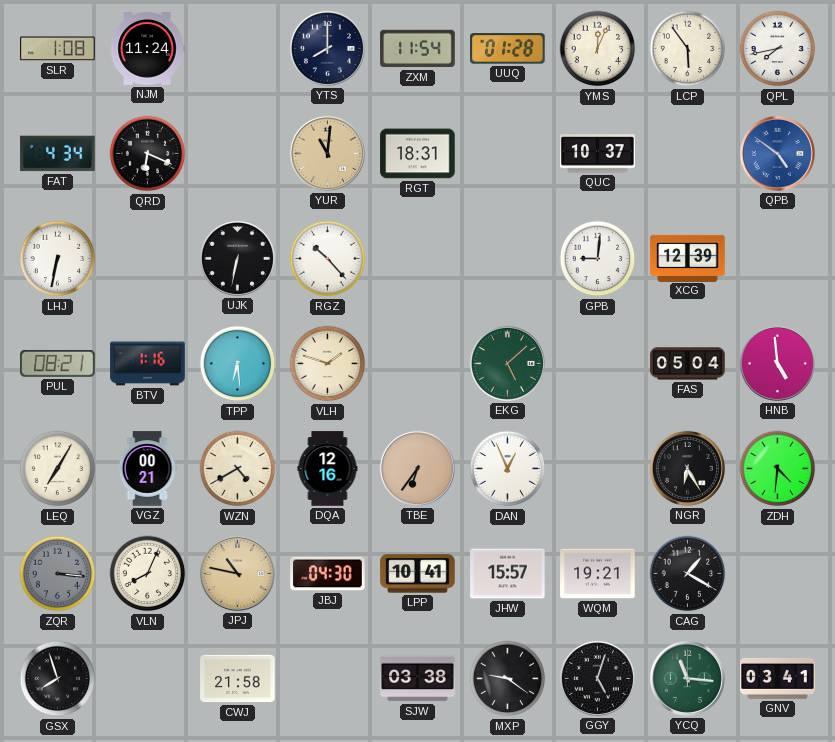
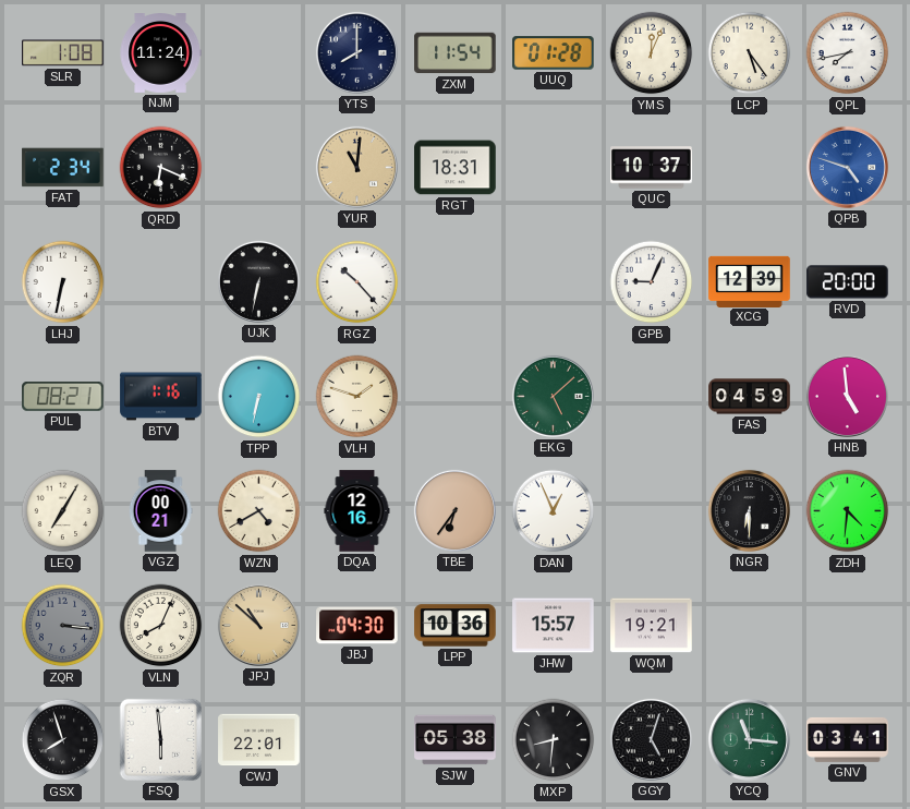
LCP: 5:54 -> 5:24
FAT: 4:34 -> 2:34
QPB: 4:51 -> 4:48
GPB: 9:01 -> 9:04
RVD: none -> 20:00
TPP: 6:29 -> 6:32
FAS: 05:04 -> 04:59
NGR: 6:25 -> 6:30
JPJ: 10:47 -> 10:52
LPP: 10:41 -> 10:36
CAG: 1:20 -> none
FSQ: none -> 5:59
CWJ: 21:58 -> 22:01
SJW: 03:38 -> 05:38
MXP: 9:21 -> 8:31
